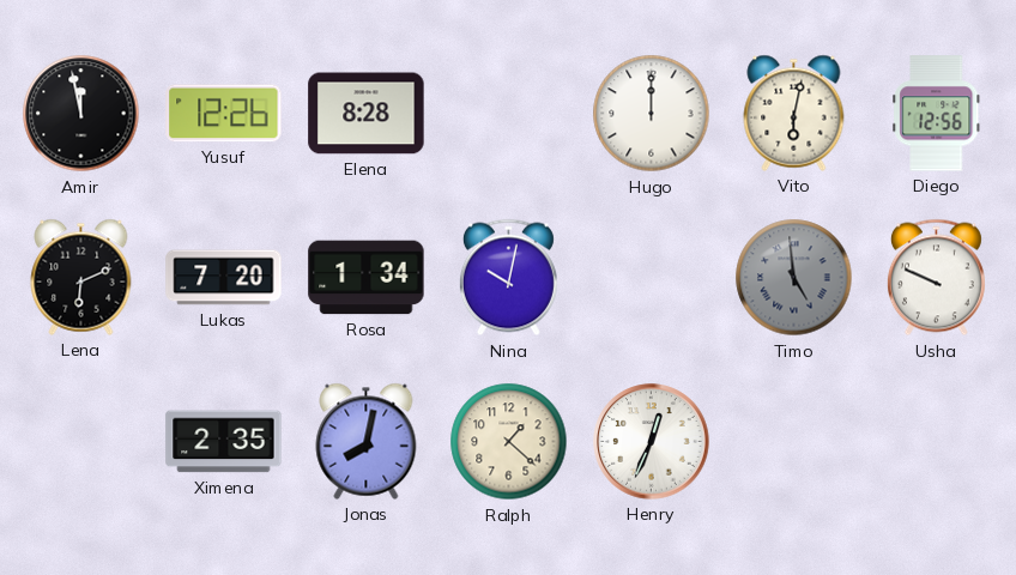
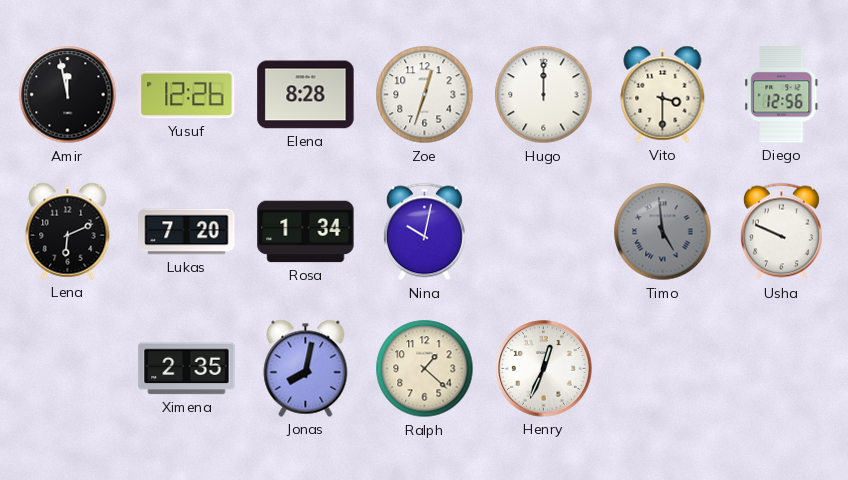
Zoe: none -> 12:33
Vito: 6:02 -> 3:30
